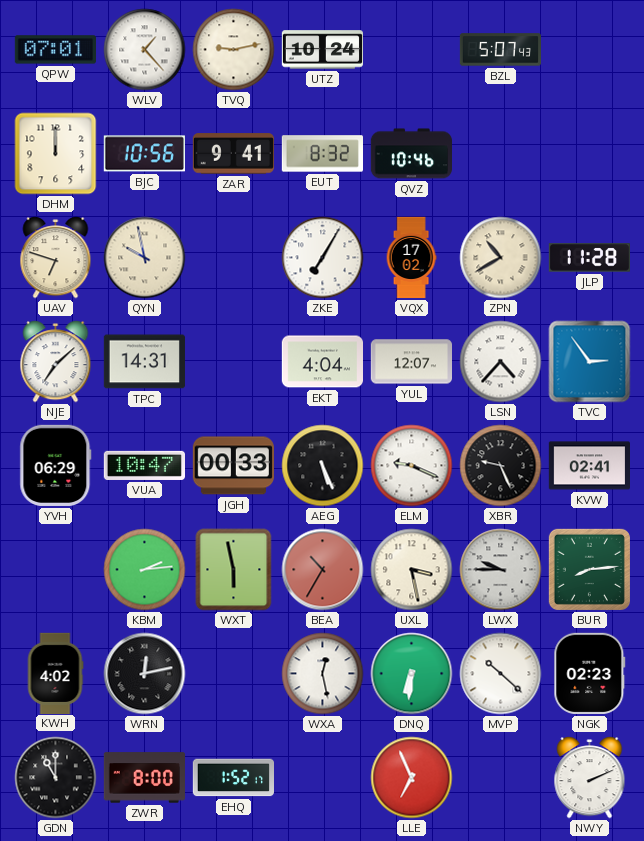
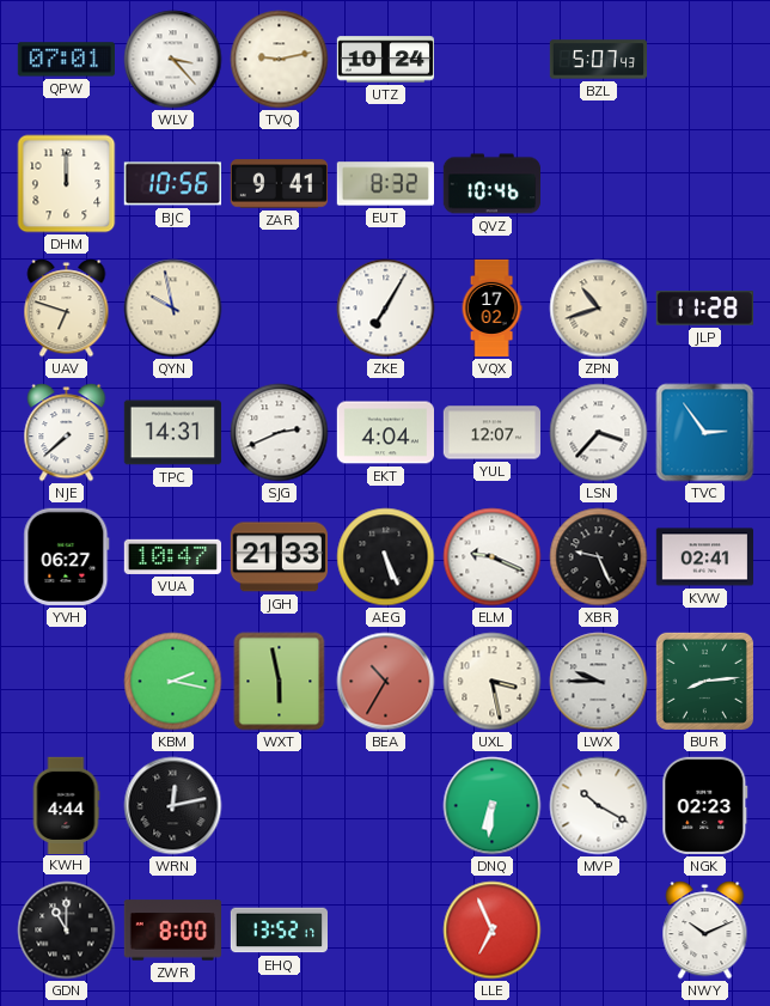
WLV: 1:23 -> 3:23
ZPN: 10:40 -> 10:42
NJE: 7:08 -> 7:38
SJG: none -> 2:41
LSN: 4:37 -> 3:37
YVH: 06:29 -> 06:27
JGH: 00:33 -> 21:33
KBM: 2:14 -> 2:17
KWH: 4:02 -> 4:44
WXA: 12:28 -> none
MVP: 10:22 -> 10:20
EHQ: 1:52 -> 13:52
NWY: 2:11 -> 10:11
